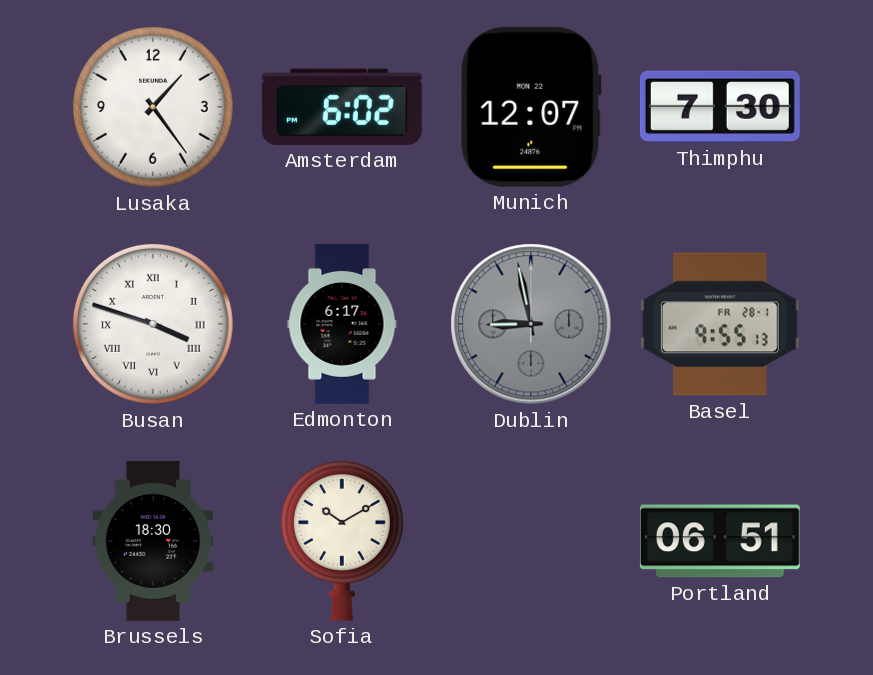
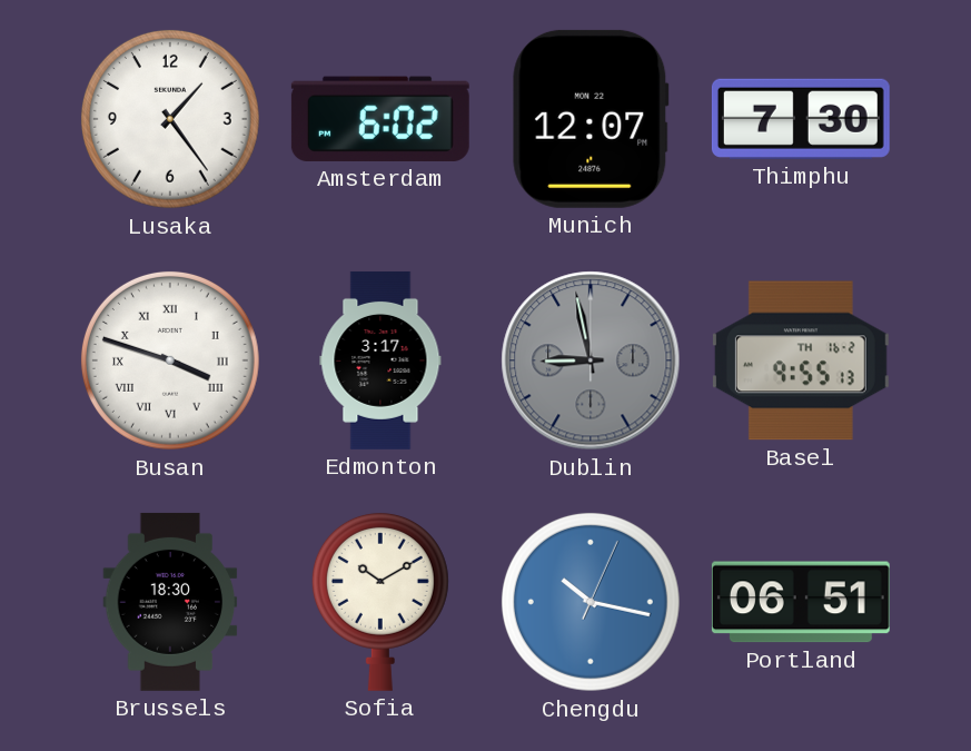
Edmonton: 6:17 -> 3:17
Basel date: FR 28-1 -> TH 16-2
Chengdu: none -> 10:17
